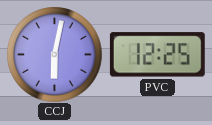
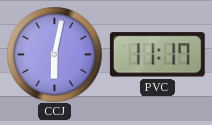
PVC: 12:25 -> 11:17
